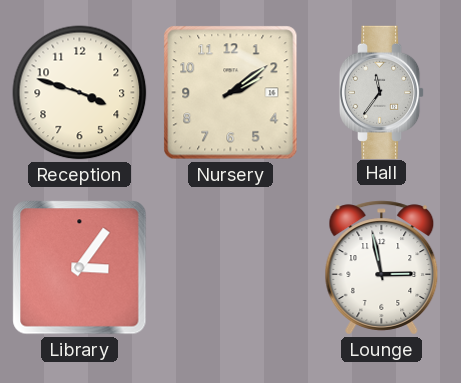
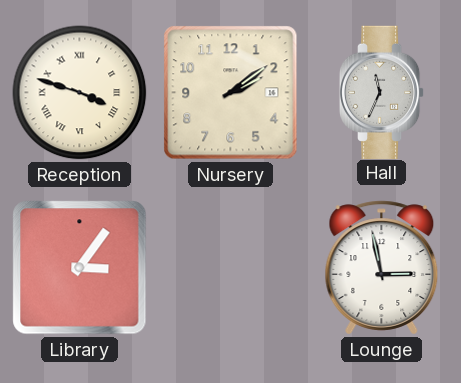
Reception numerals: Arabic -> Roman
Hall: 11:36 -> 11:34
